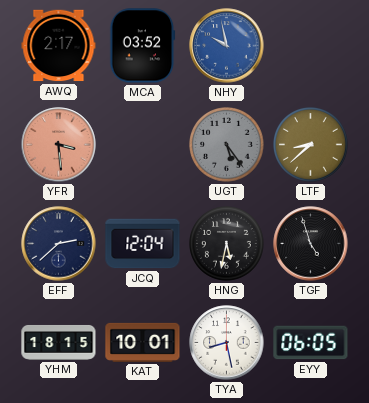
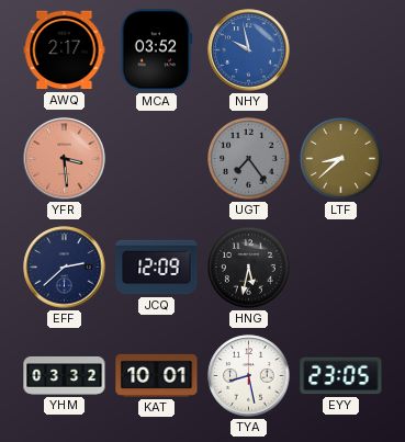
UGT: 5:24 -> 7:24
JCQ: 12:04 -> 12:09
TGF: 4:57 -> none
YHM: 18:15 -> 03:32
EYY: 06:05 -> 23:05
